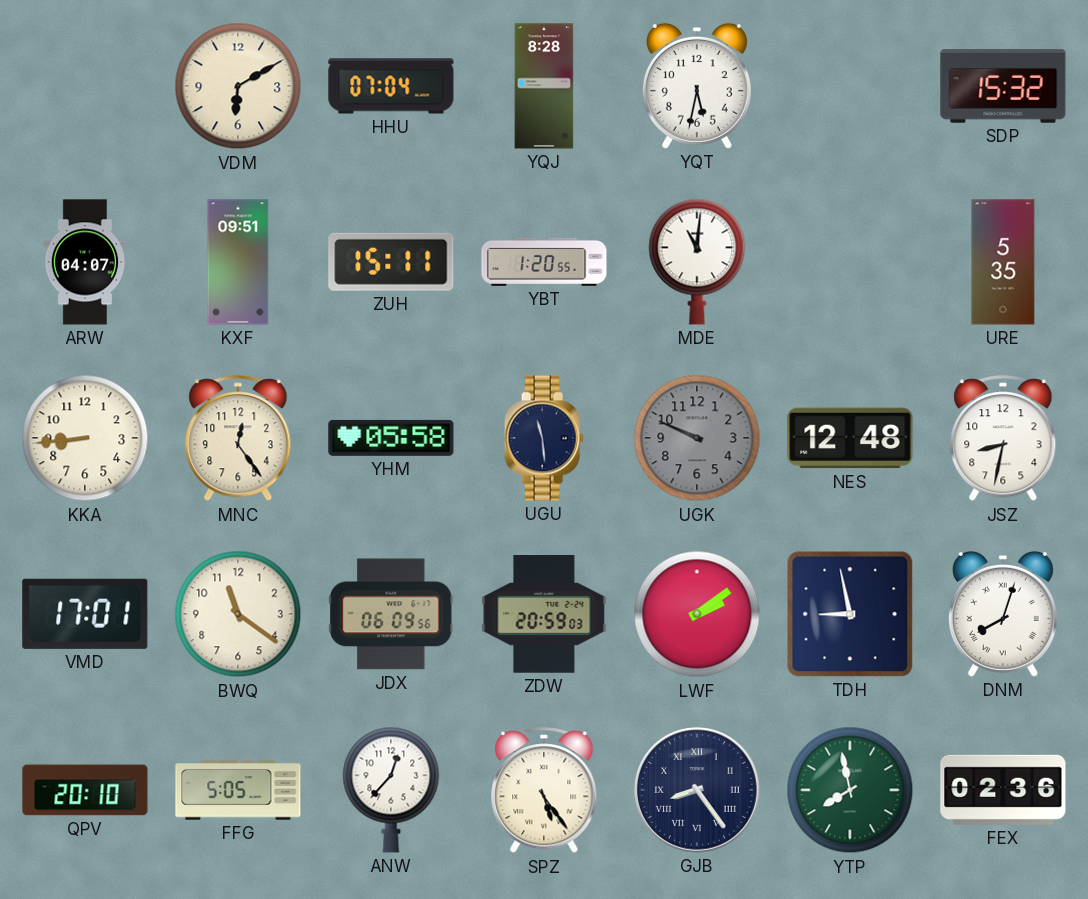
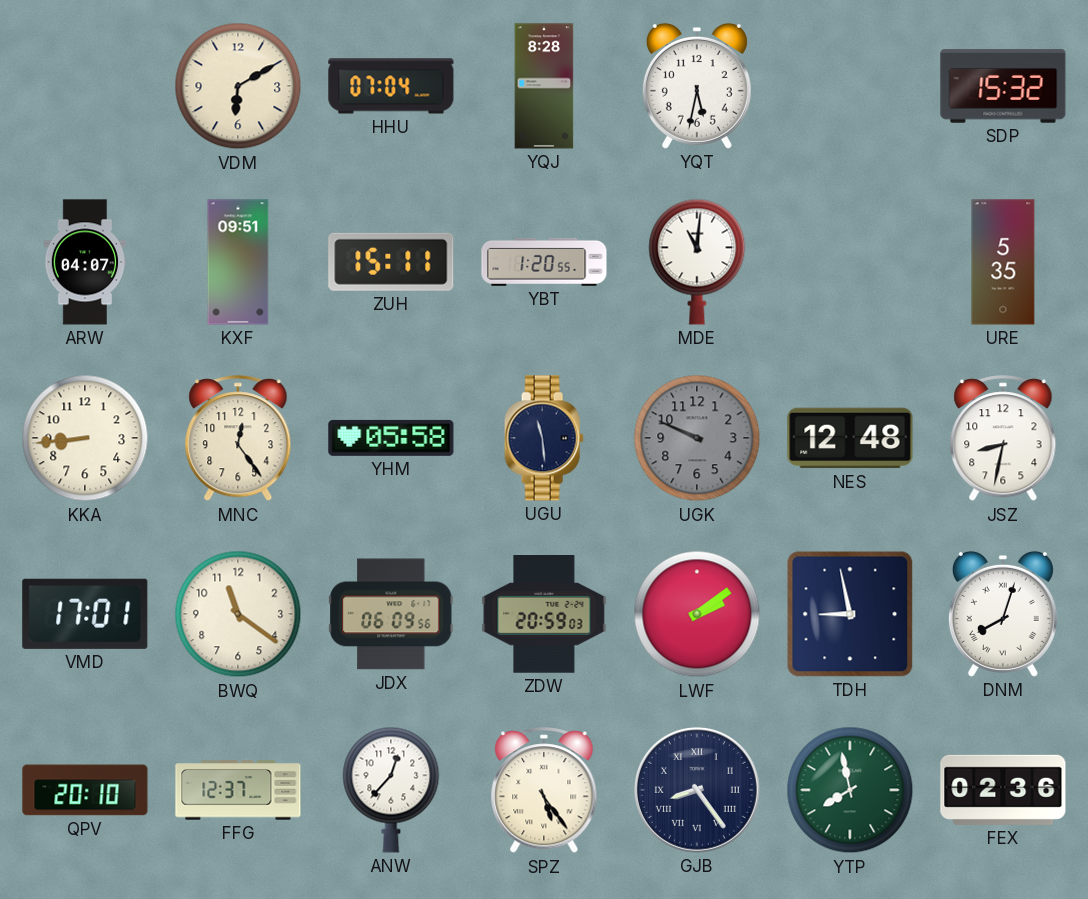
FFG: 5:05 -> 12:37
